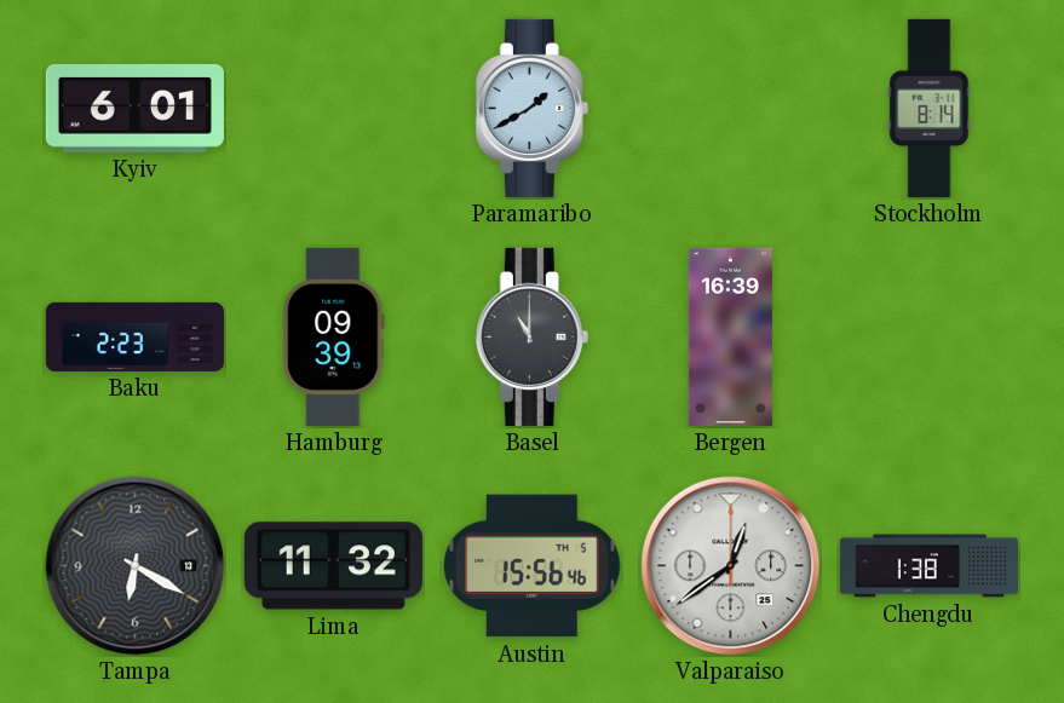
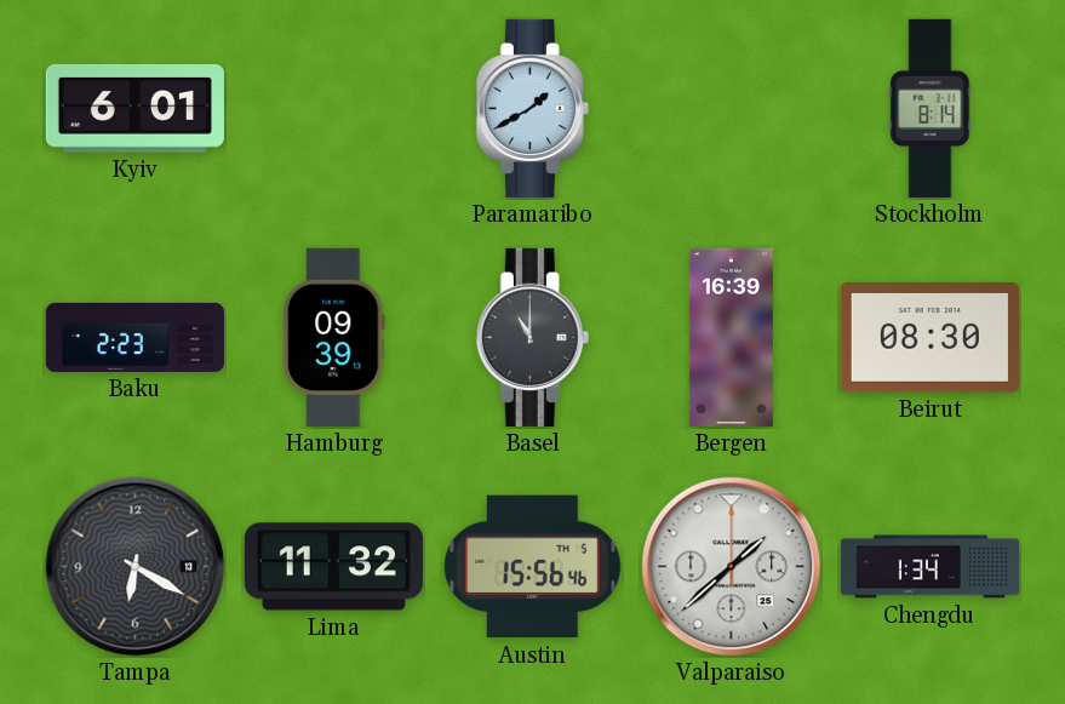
Beirut: none -> 08:30
Valparaiso: 12:39 -> 1:38
Chengdu: 1:38 -> 1:34
